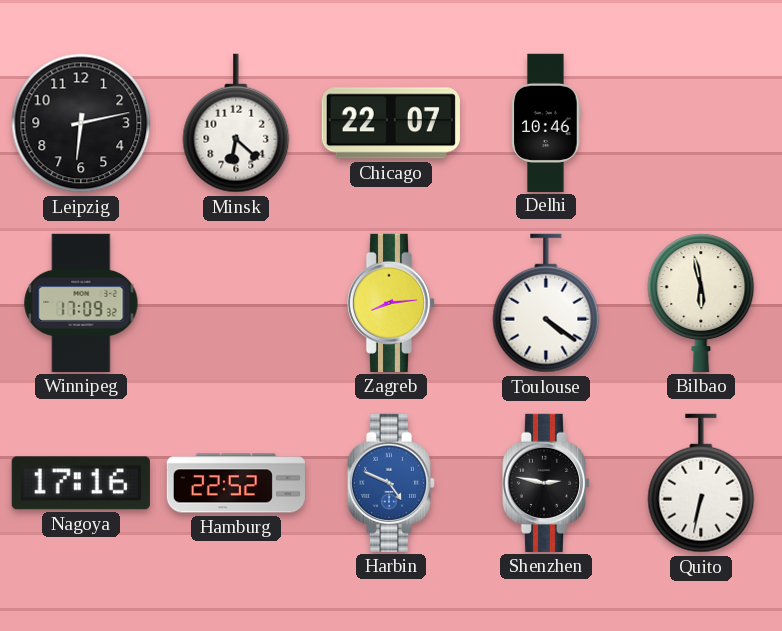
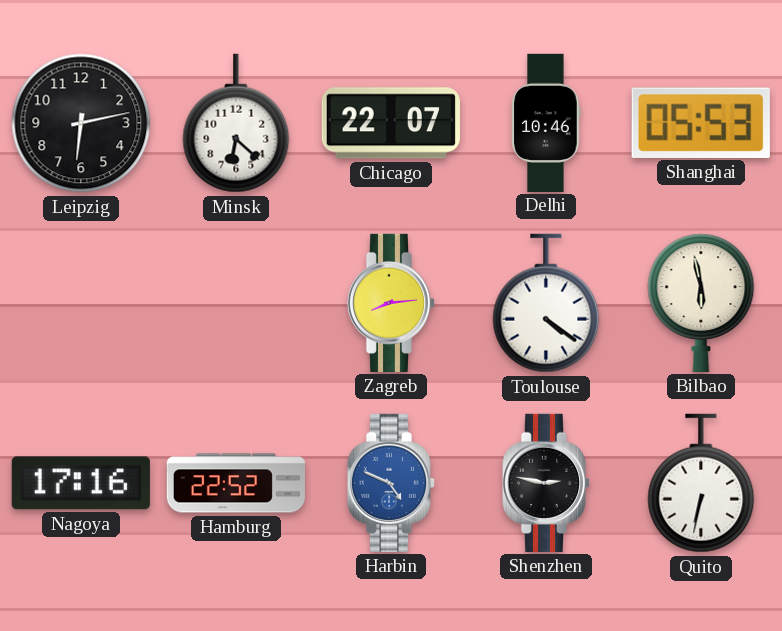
Shanghai: none -> 05:53
Winnipeg: 17:09 -> none
